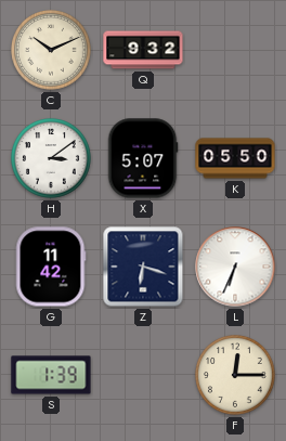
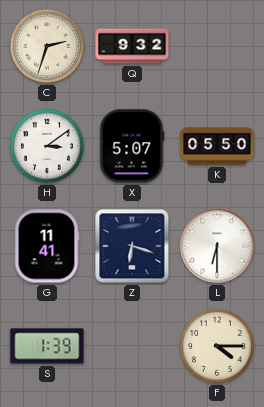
C: 10:11 -> 2:33
G: 11:42 -> 11:41
L: 6:34 -> 6:30
F: 12:15 -> 4:15
